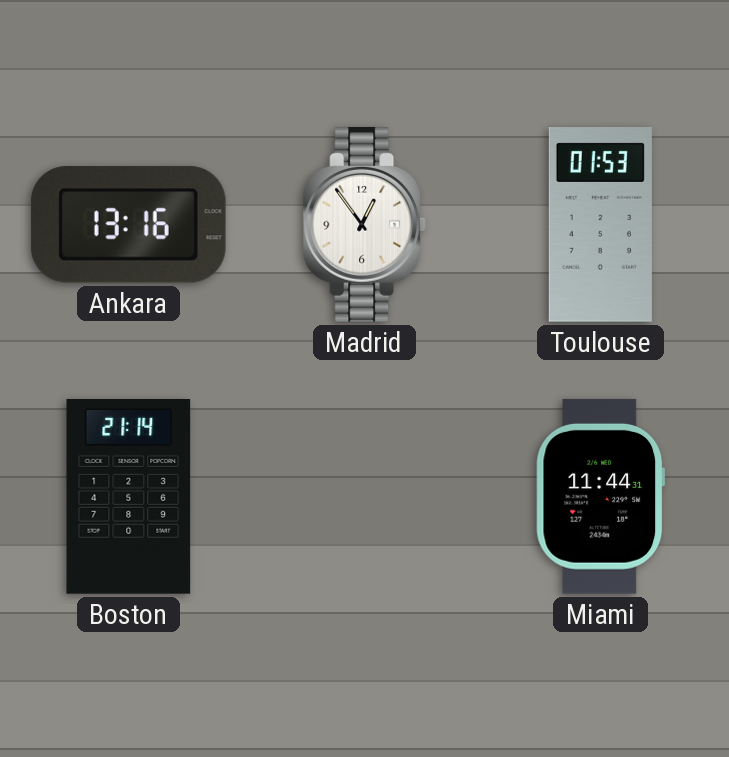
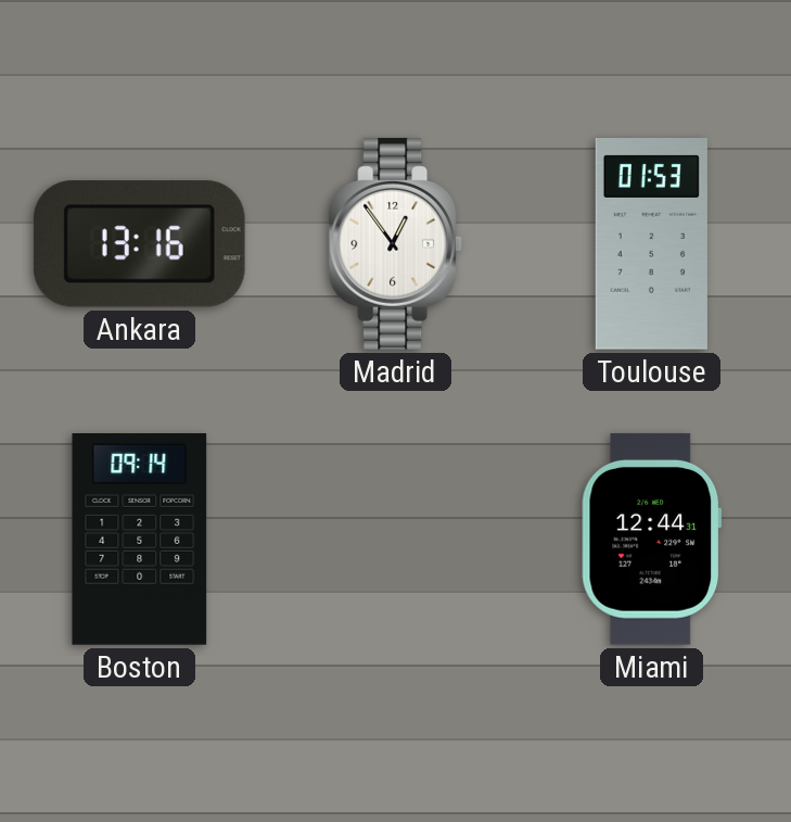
Boston: 21:14 -> 09:14
Miami: 11:44 -> 12:44
